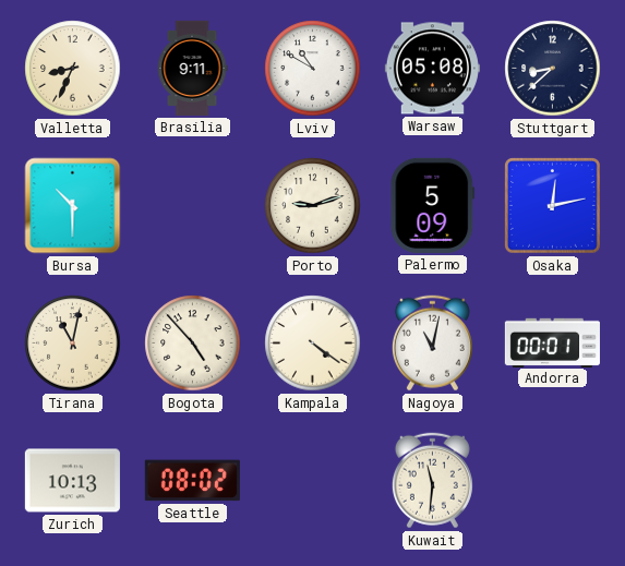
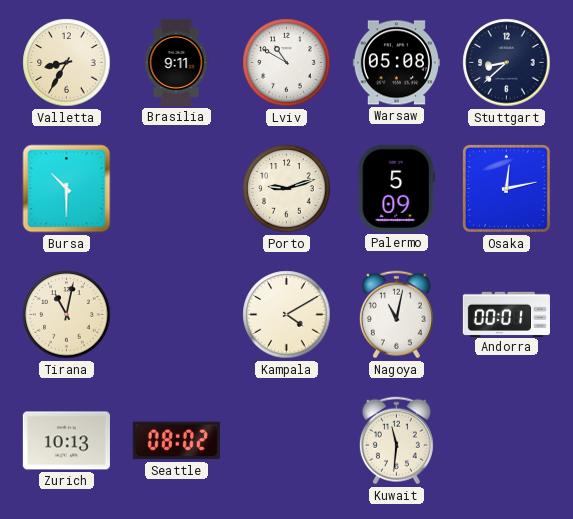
Valletta: 8:34 -> 8:35
Bogota: 4:53 -> none
Kampala: 4:21 -> 4:10
